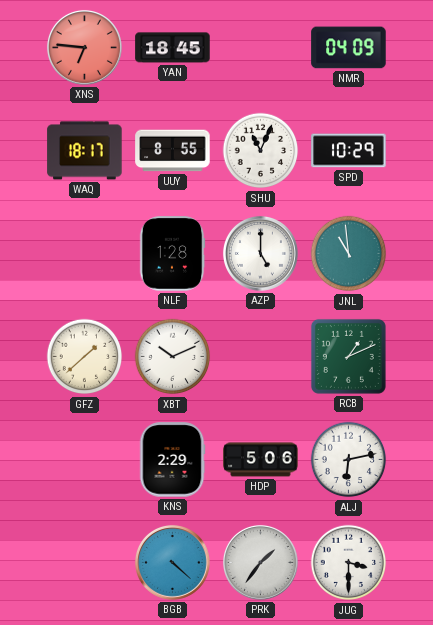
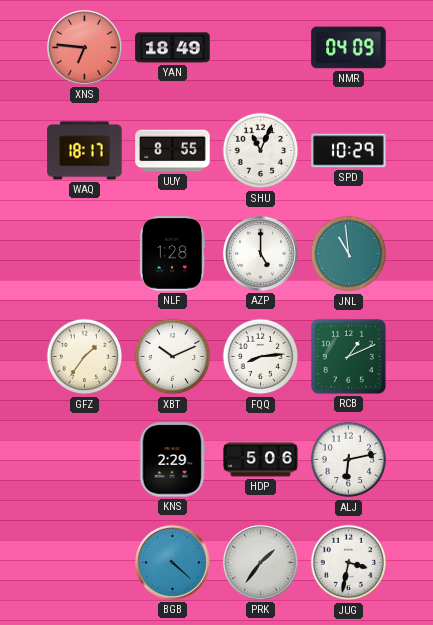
YAN: 18:45 -> 18:49
GFZ: 1:38 -> 1:36
FQQ: none -> 8:14
JUG: 3:30 -> 3:32
